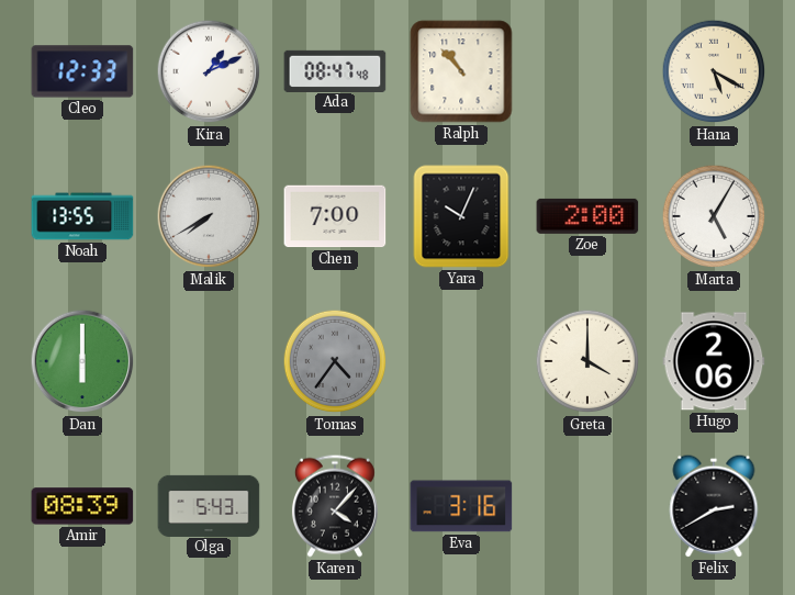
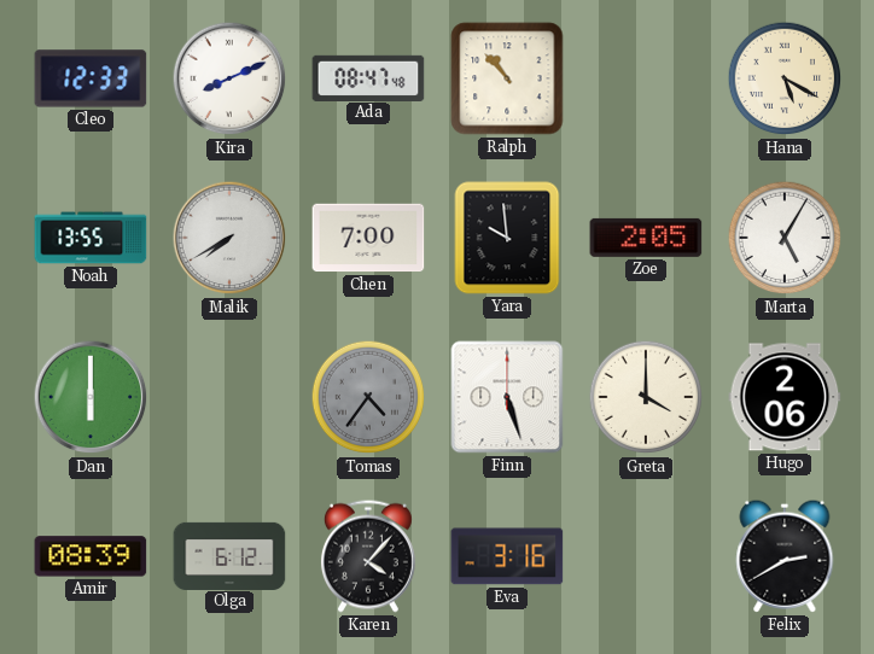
Kira: 1:11 -> 8:11
Yara: 10:04 -> 9:59
Zoe: 2:00 -> 2:05
Finn: none -> 5:27
Olga: 5:43 -> 6:12
